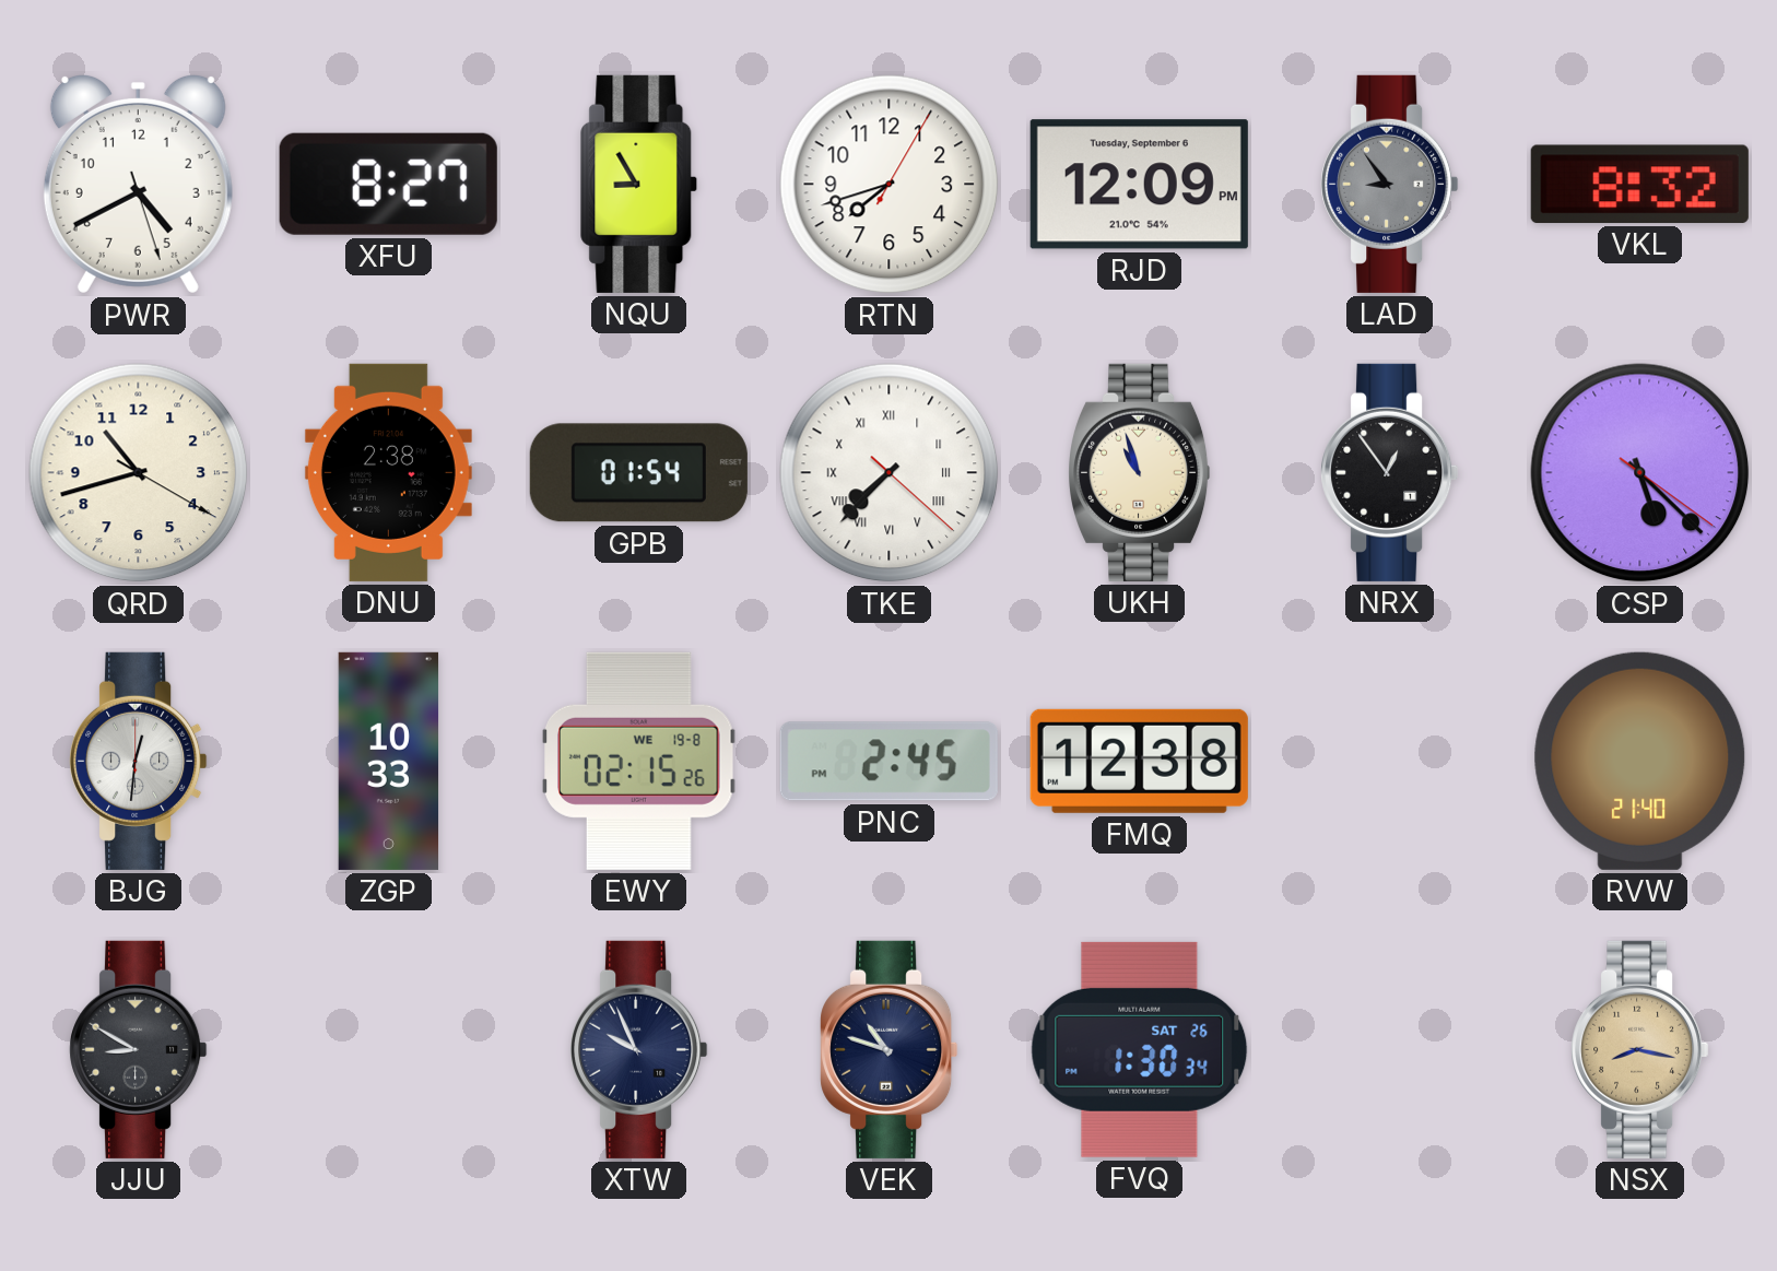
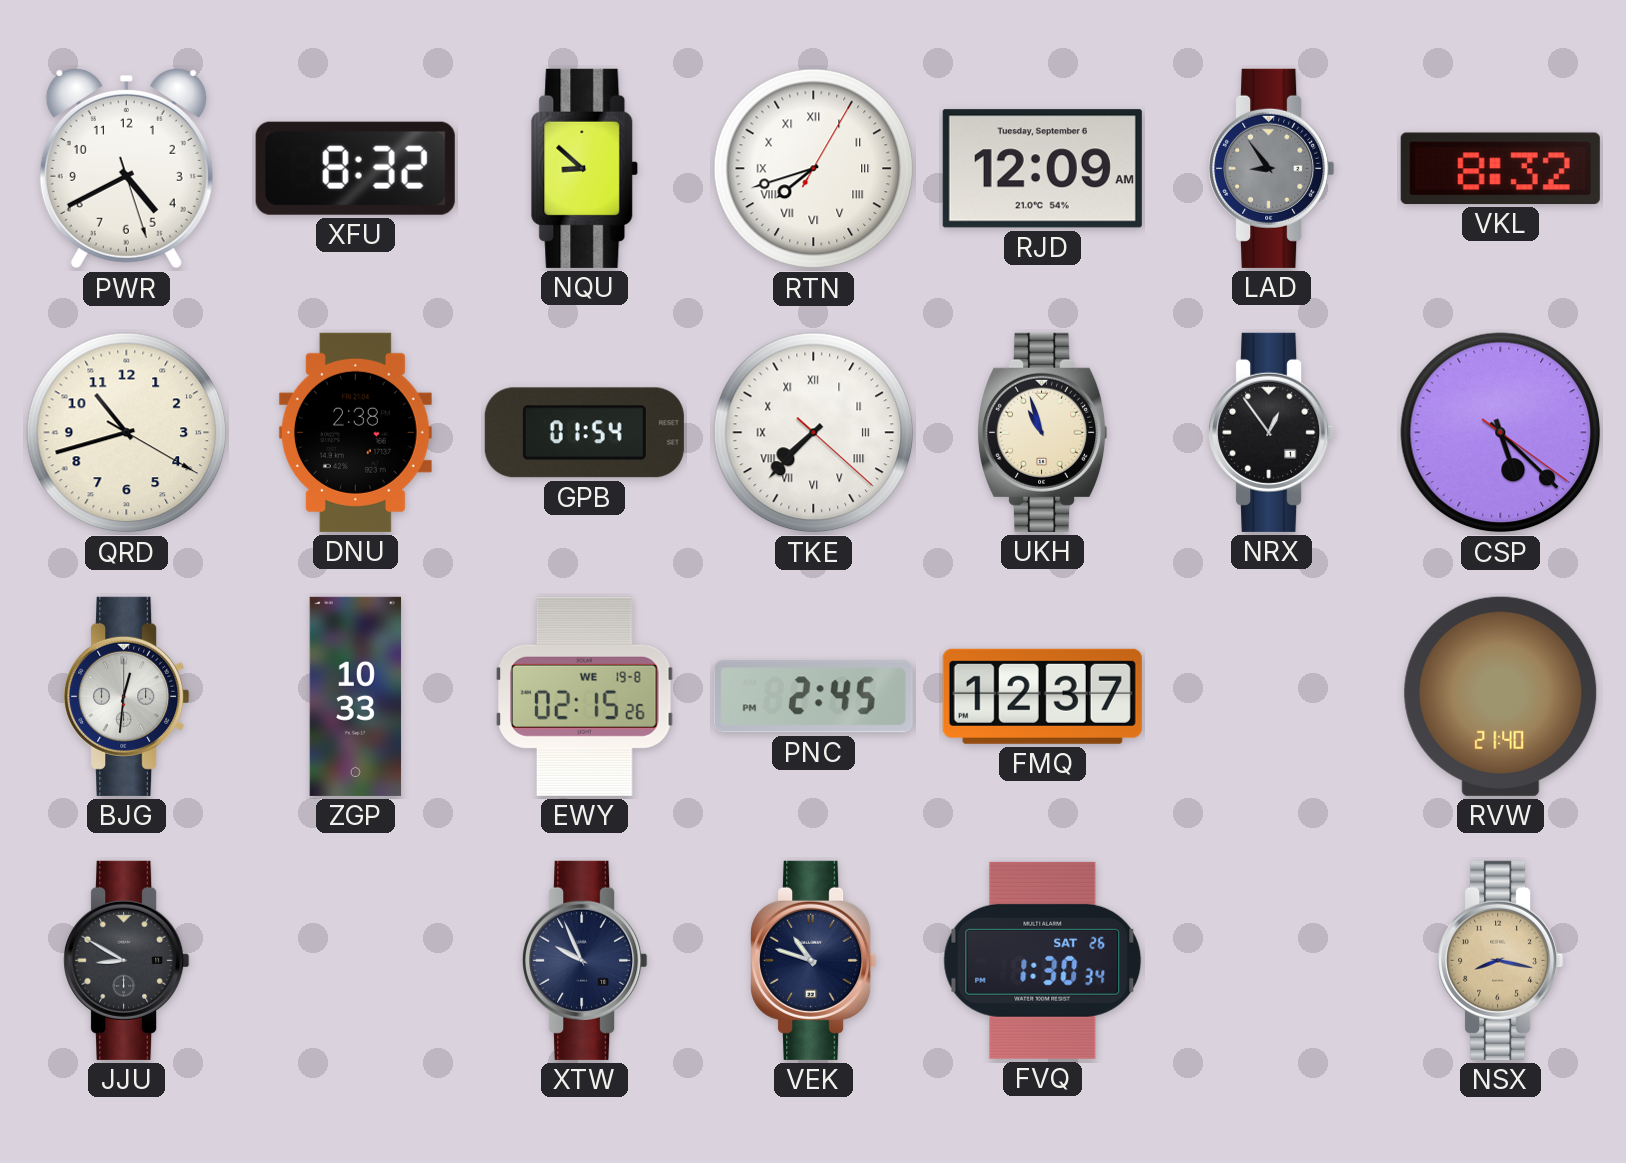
XFU: 8:27 -> 8:32
NQU: 8:55 -> 8:52
RTN numerals: Arabic -> Roman
RJD: 12:09 PM -> 12:09 AM
FMQ: 12:38 -> 12:37
